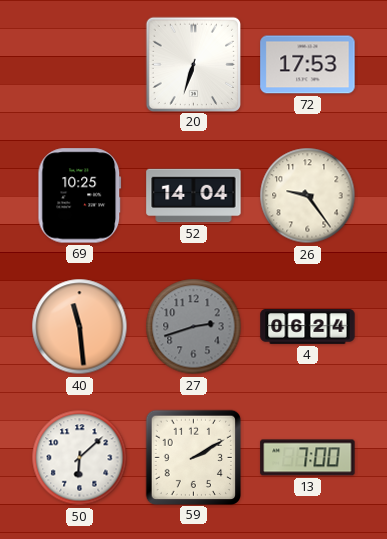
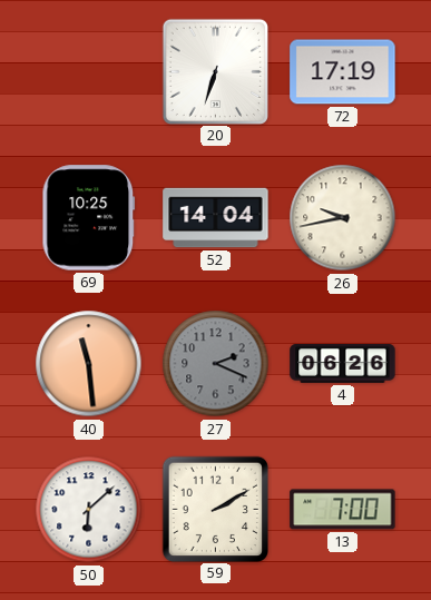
72: 17:53 -> 17:19
26: 9:24 -> 9:43
27: 2:42 -> 2:19
4: 06:24 -> 06:26
